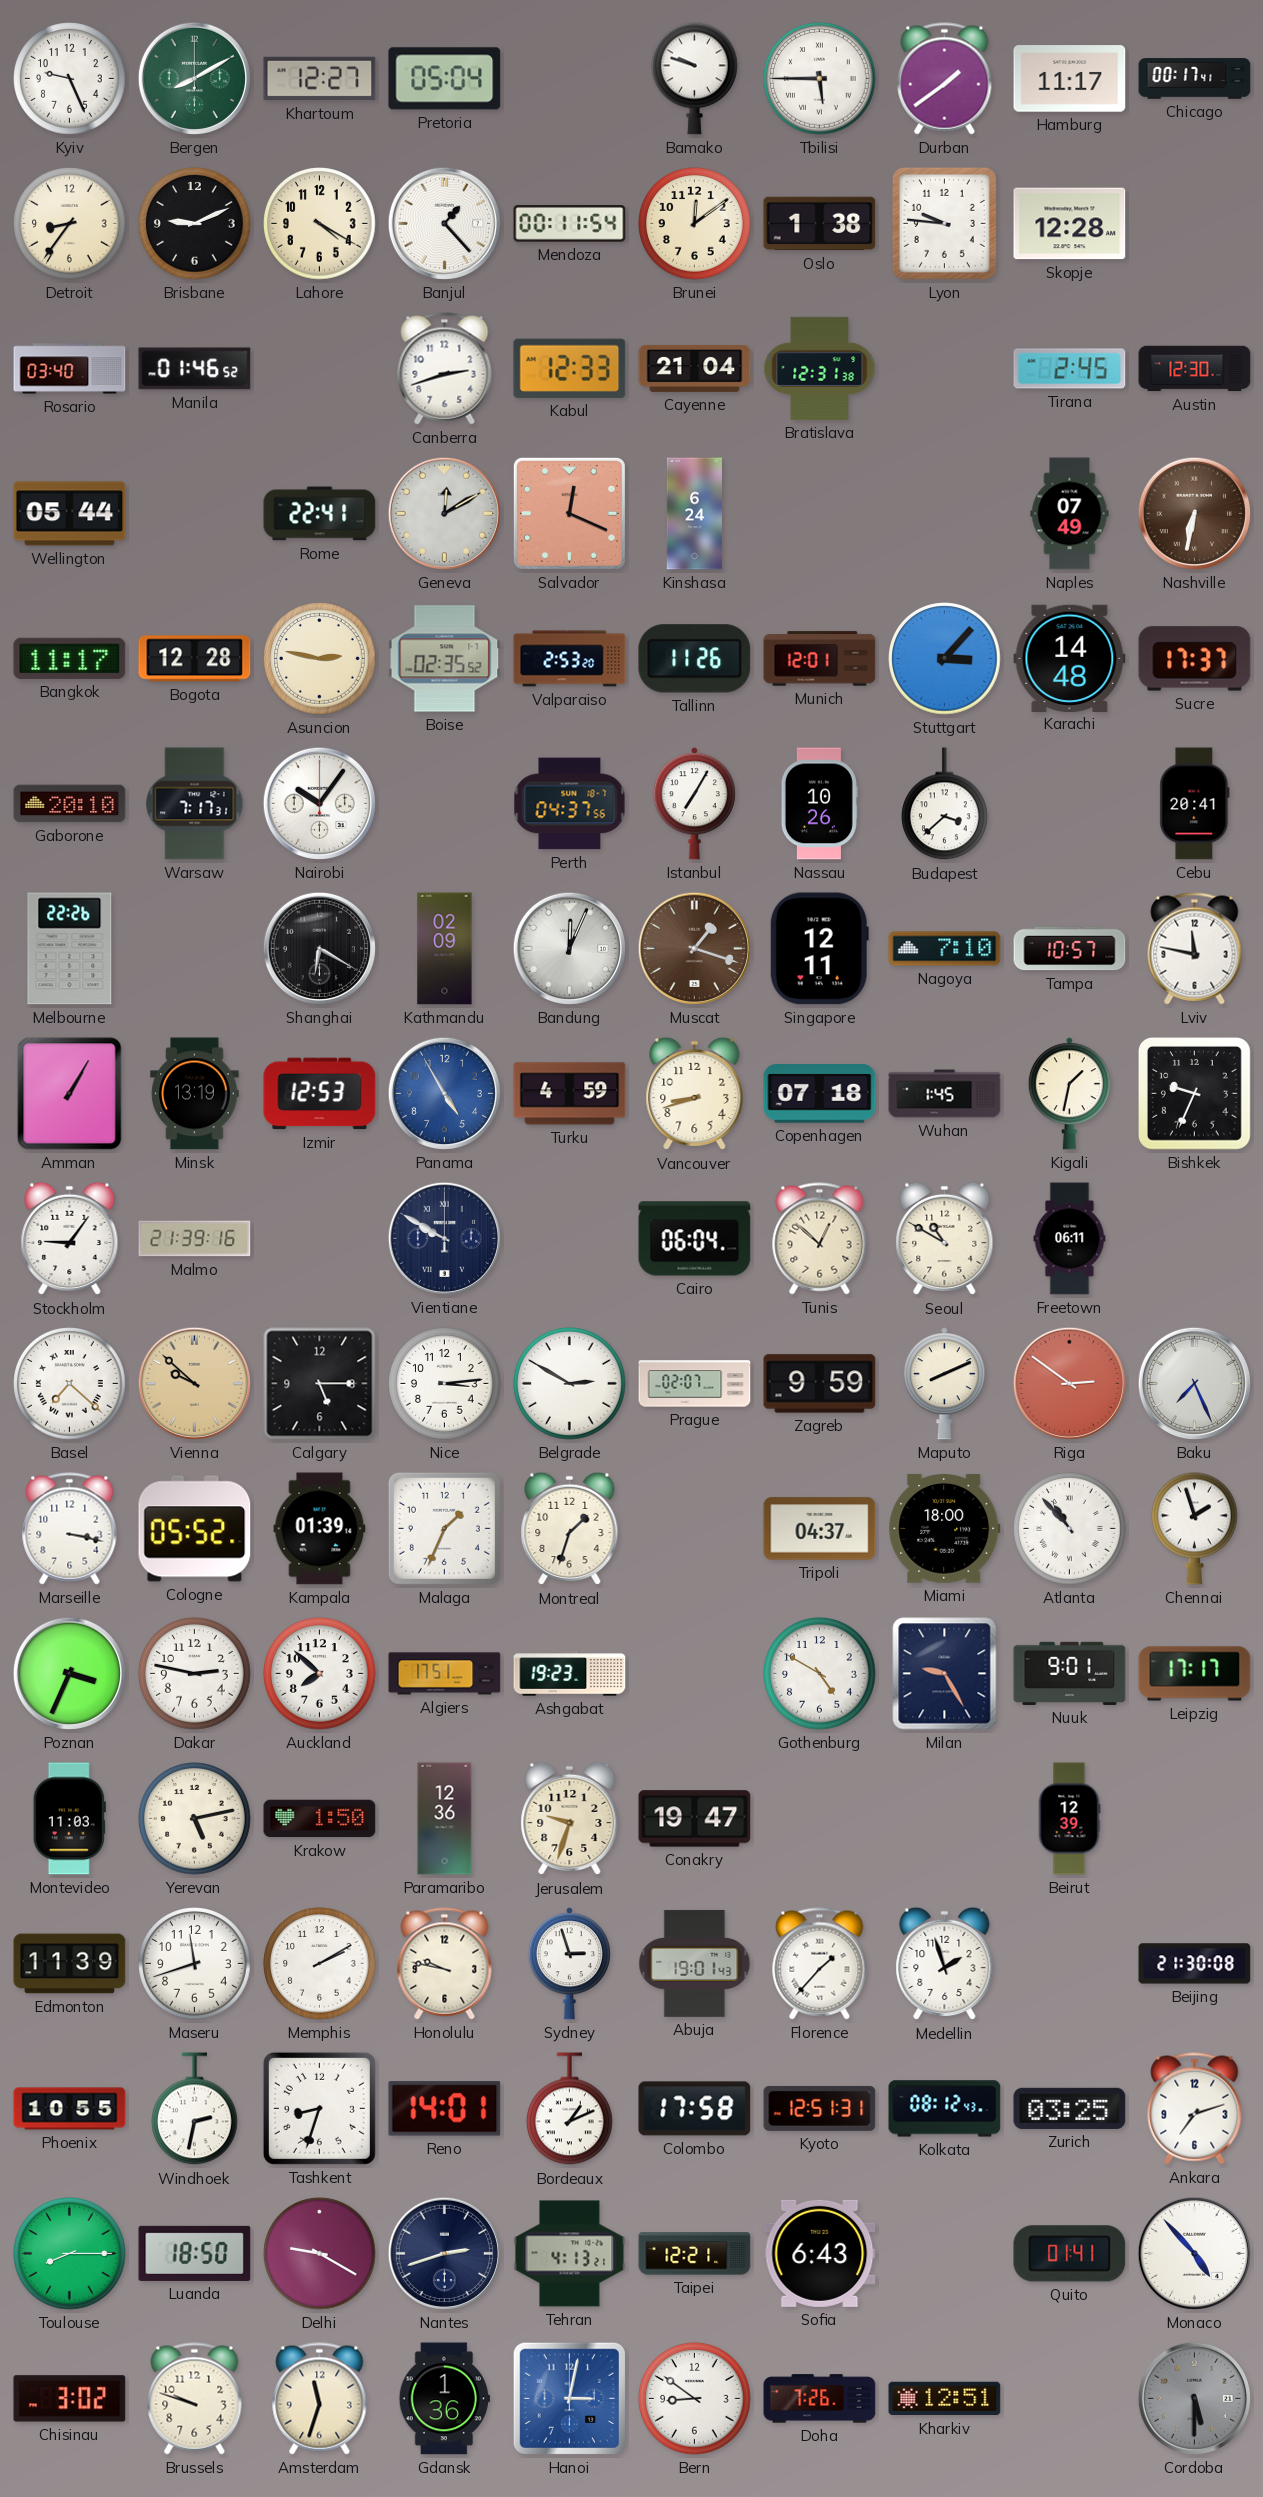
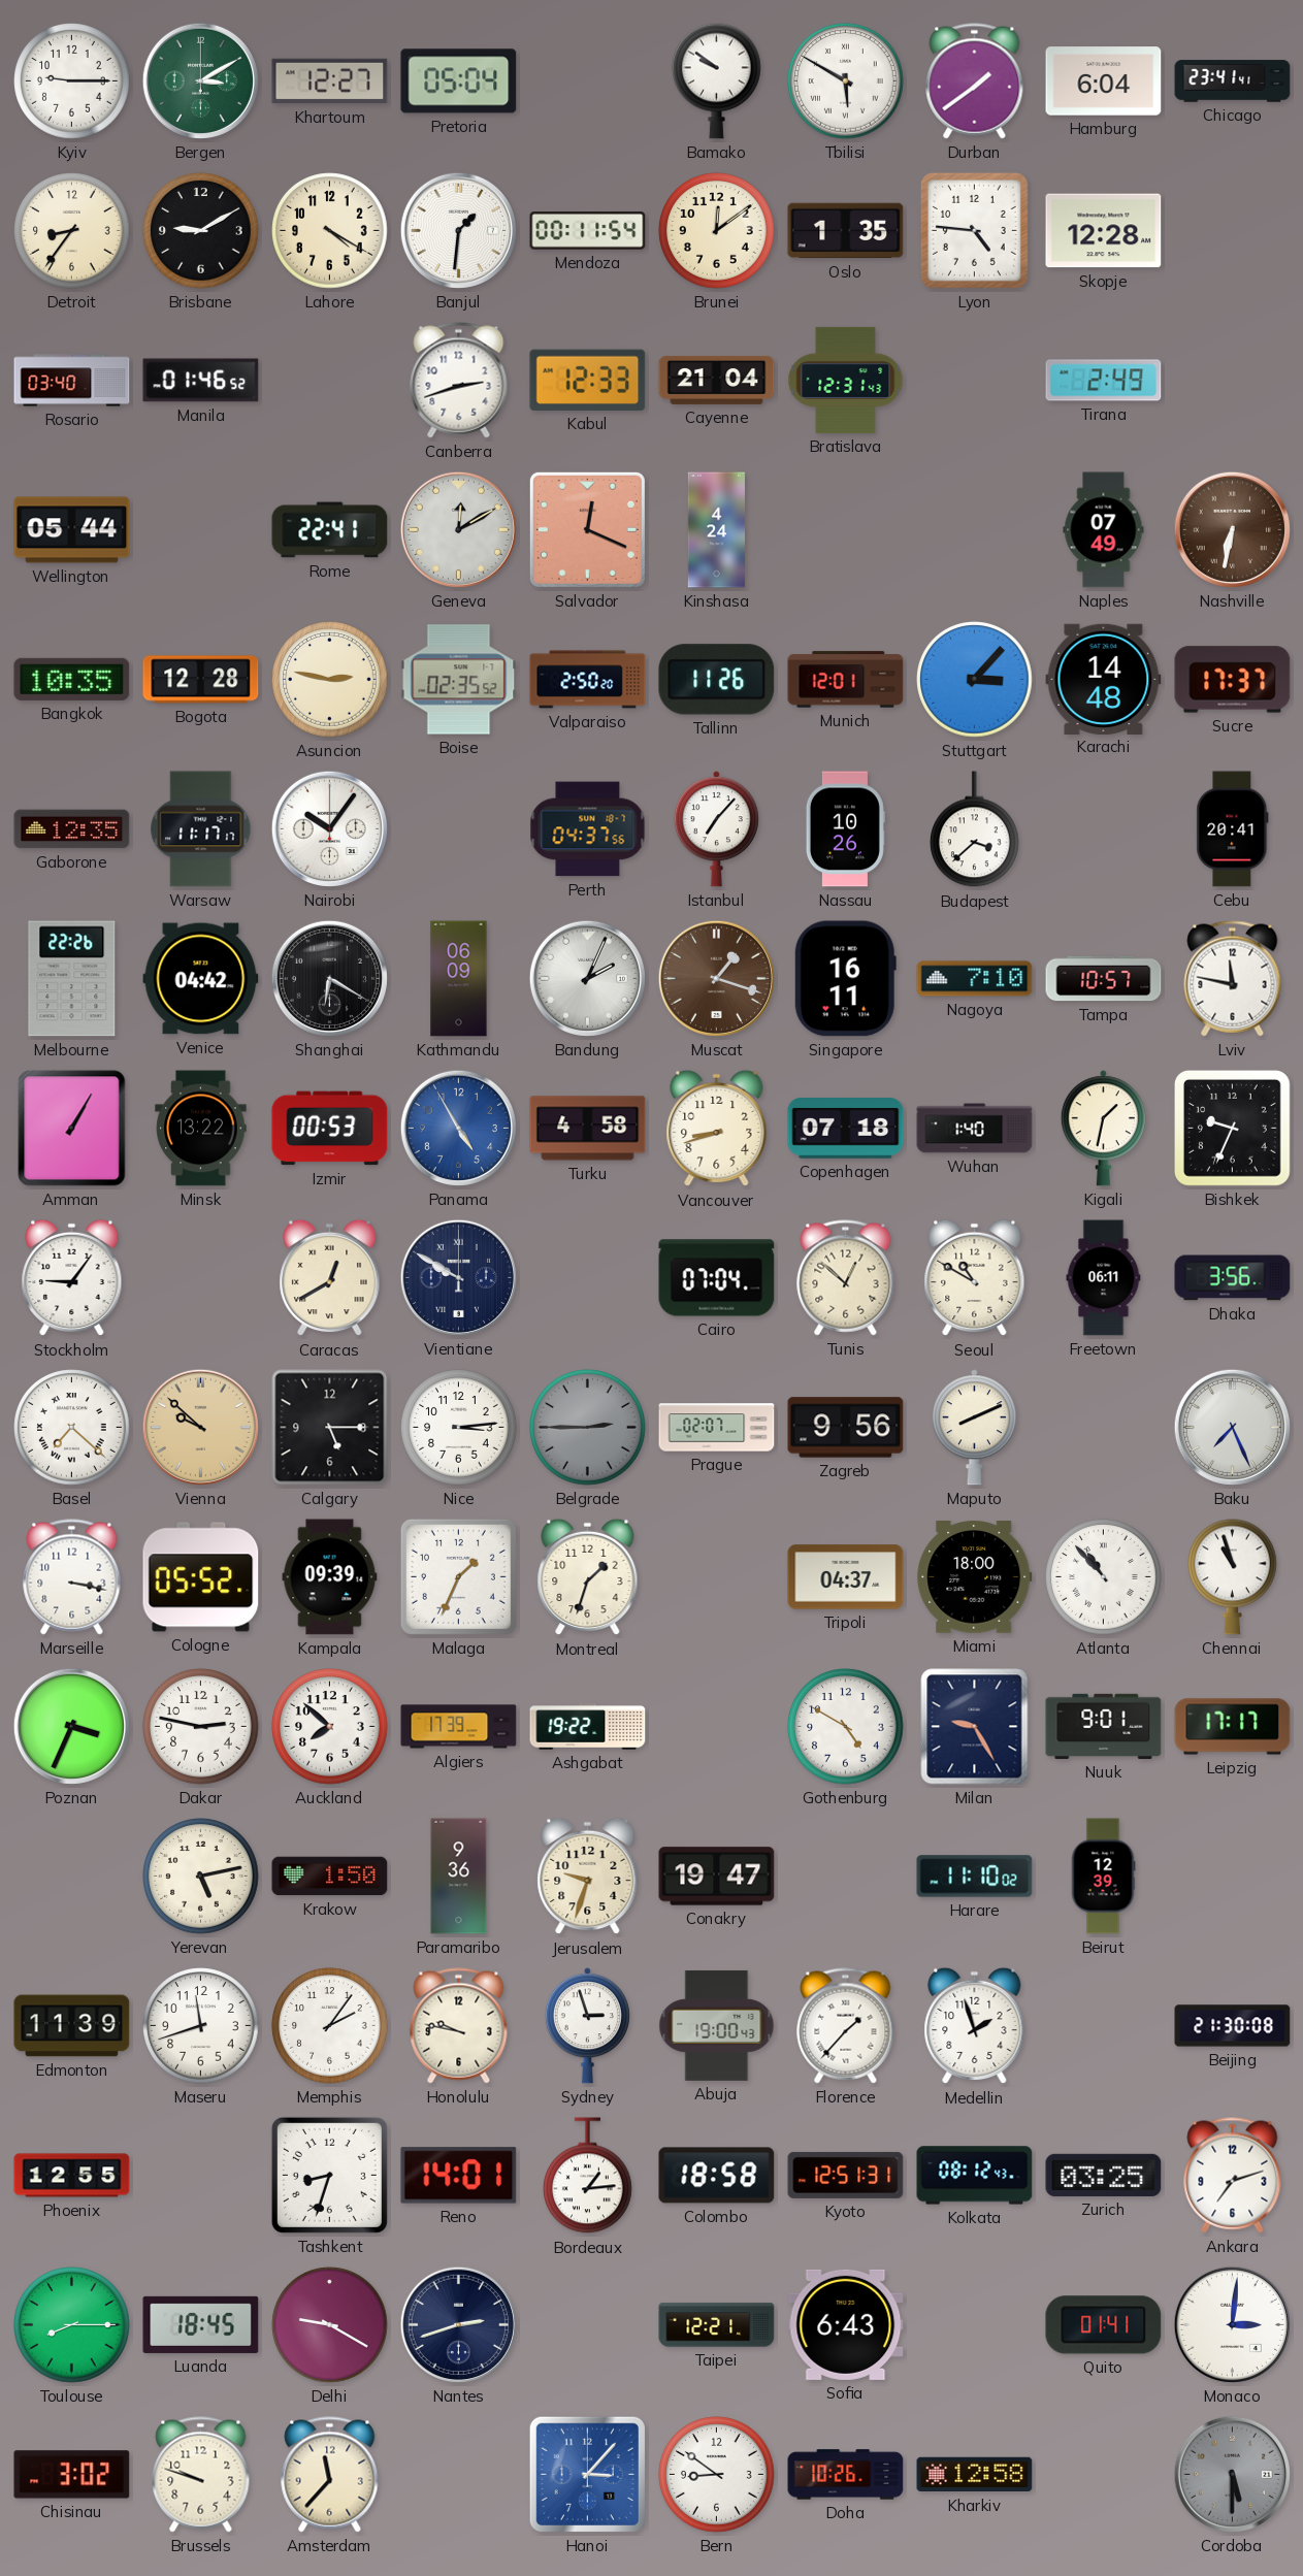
Kyiv: 9:26 -> 9:15
Bergen: 8:10 -> 3:10
Bamako: 9:48 -> 9:51
Tbilisi: 5:45 -> 5:50
Hamburg: 11:17 -> 6:04
Chicago: 00:17 -> 23:41
Brisbane: 9:11 -> 9:10
Banjul: 1:23 -> 1:31
Oslo: 1:38 -> 1:35
Lyon: 9:46 -> 4:46
Bratislava: 12:31:38 -> 12:31:43
Tirana: 2:45 -> 2:49
Austin: 12:30 -> none
Kinshasa: 6:24 -> 4:24
Bangkok: 11:17 -> 10:35
Valparaiso: 2:53 -> 2:50
Gaborone: 20:10 -> 12:35
Warsaw: 7:17 -> 11:17
Istanbul: 7:05 -> 7:07
Venice: none -> 04:42
Kathmandu: 02:09 -> 06:09
Bandung: 12:04 -> 2:04
Singapore: 12:11 -> 16:11
Minsk: 13:19 -> 13:22
Izmir: 12:53 -> 00:53
Turku: 4:59 -> 4:58
Wuhan: 1:45 -> 1:40
Malmo: 21:39 -> none
Caracas: none -> 12:40
Cairo: 06:04 -> 07:04
Dhaka: none -> 3:56
Belgrade: 2:50 -> 2:45
Belgrade dial: white -> grey
Zagreb: 9:59 -> 9:56
Riga: 2:51 -> none
Kampala: 01:39 -> 09:39
Chennai: 1:57 -> 10:57
Algiers: 17:51 -> 17:39
Ashgabat: 19:23 -> 19:22
Montevideo: 11:03 -> none
Paramaribo: 12:36 -> 9:36
Harare: none -> 11:10
Memphis: 2:10 -> 2:06
Abuja: 19:01 -> 19:00
Phoenix: 10:55 -> 12:55
Windhoek: 2:32 -> none
Bordeaux: 1:11 -> 1:14
Colombo: 17:58 -> 18:58
Luanda: 18:50 -> 18:45
Tehran: 4:13 -> none
Monaco: 4:53 -> 3:01
Amsterdam: 11:33 -> 11:37
Gdansk: 1:36 -> none
Hanoi: 3:02 -> 3:07
Doha: 7:26 -> 10:26
Kharkiv: 12:51 -> 12:58
